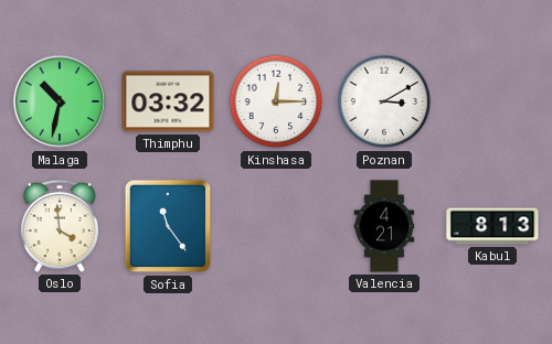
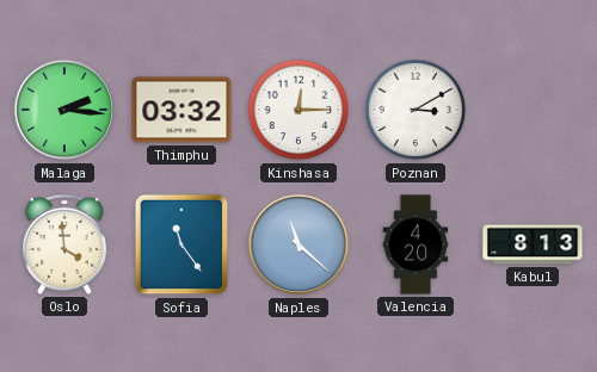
Malaga: 10:32 -> 2:16
Naples: none -> 11:22
Valencia: 4:21 -> 4:20
